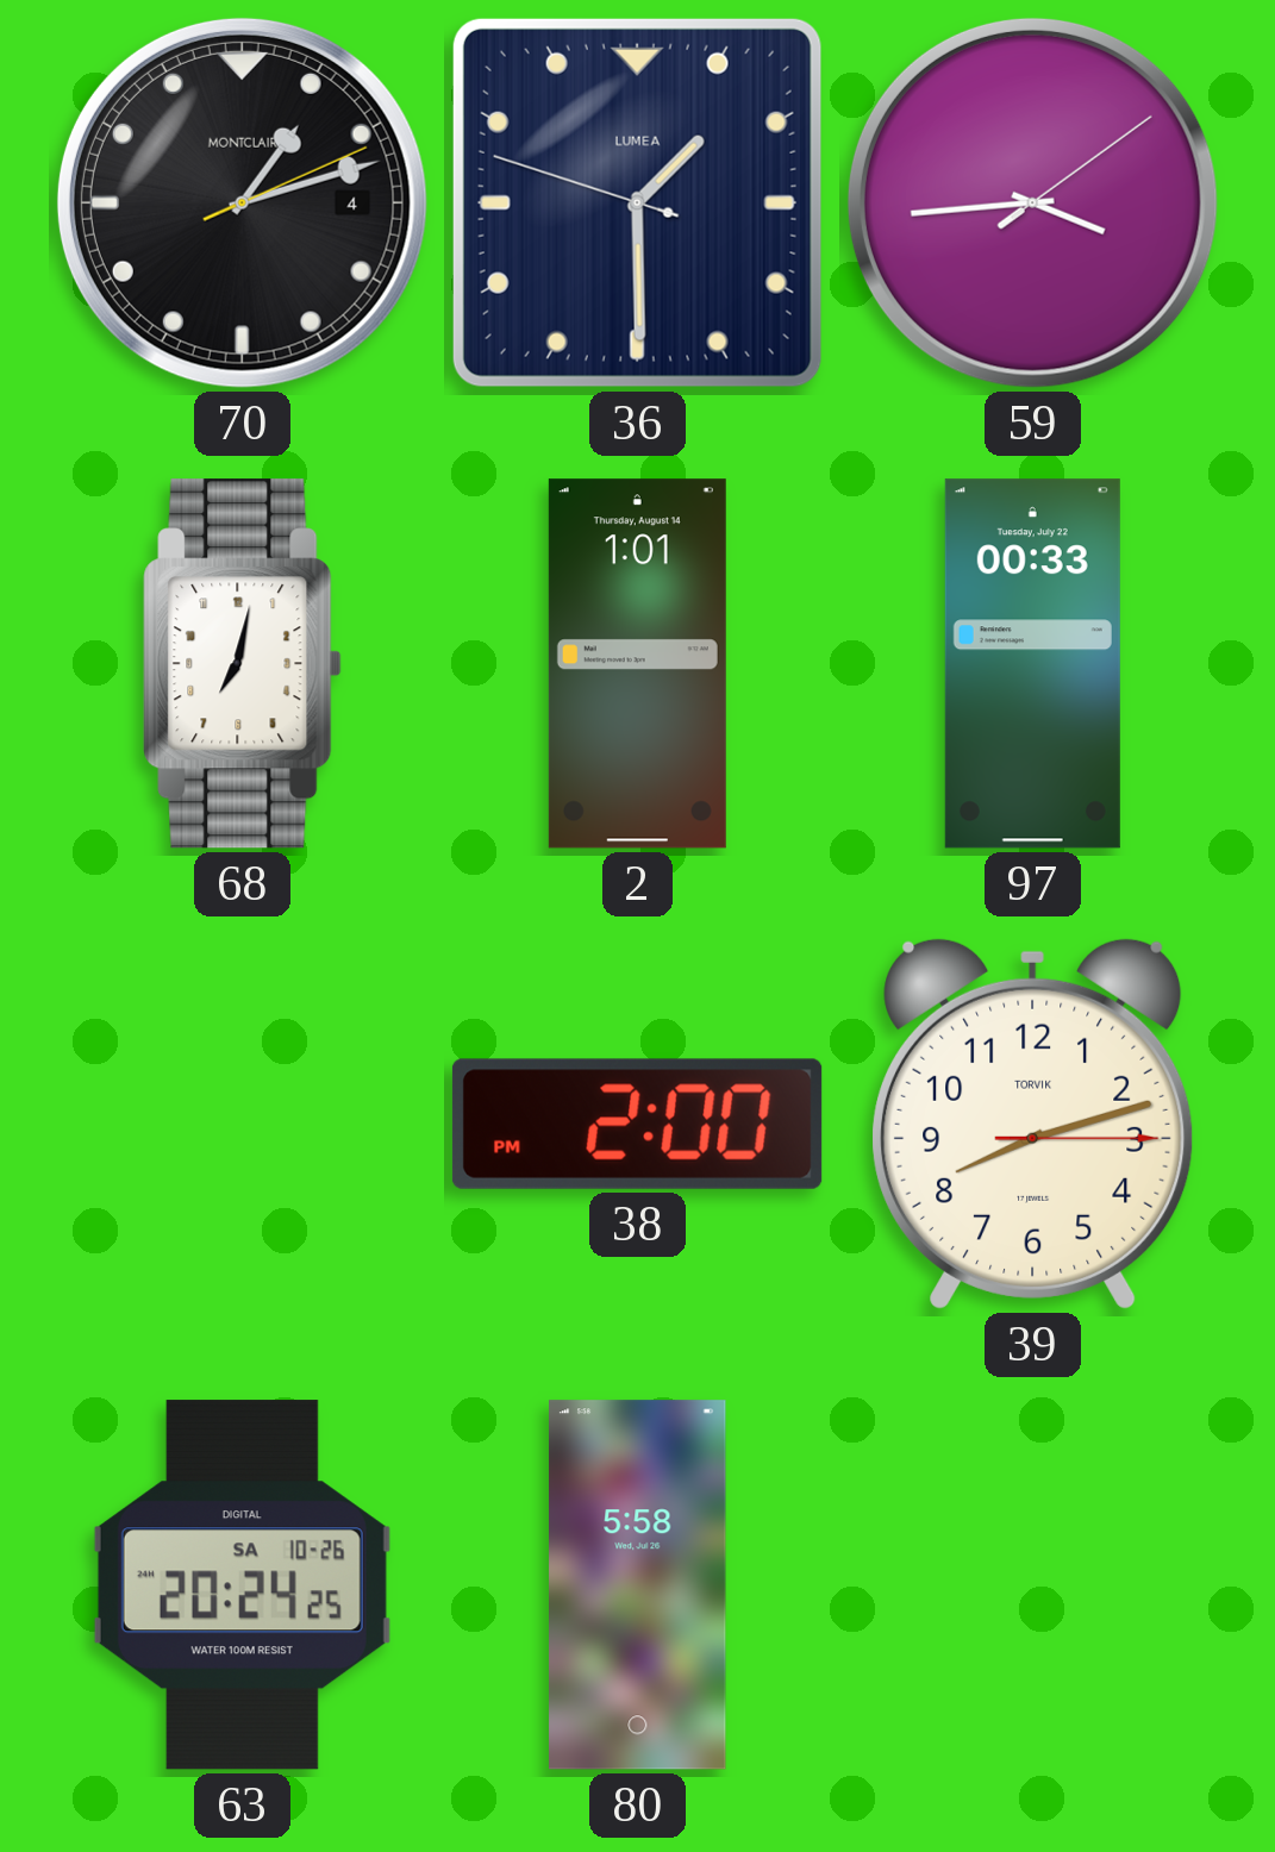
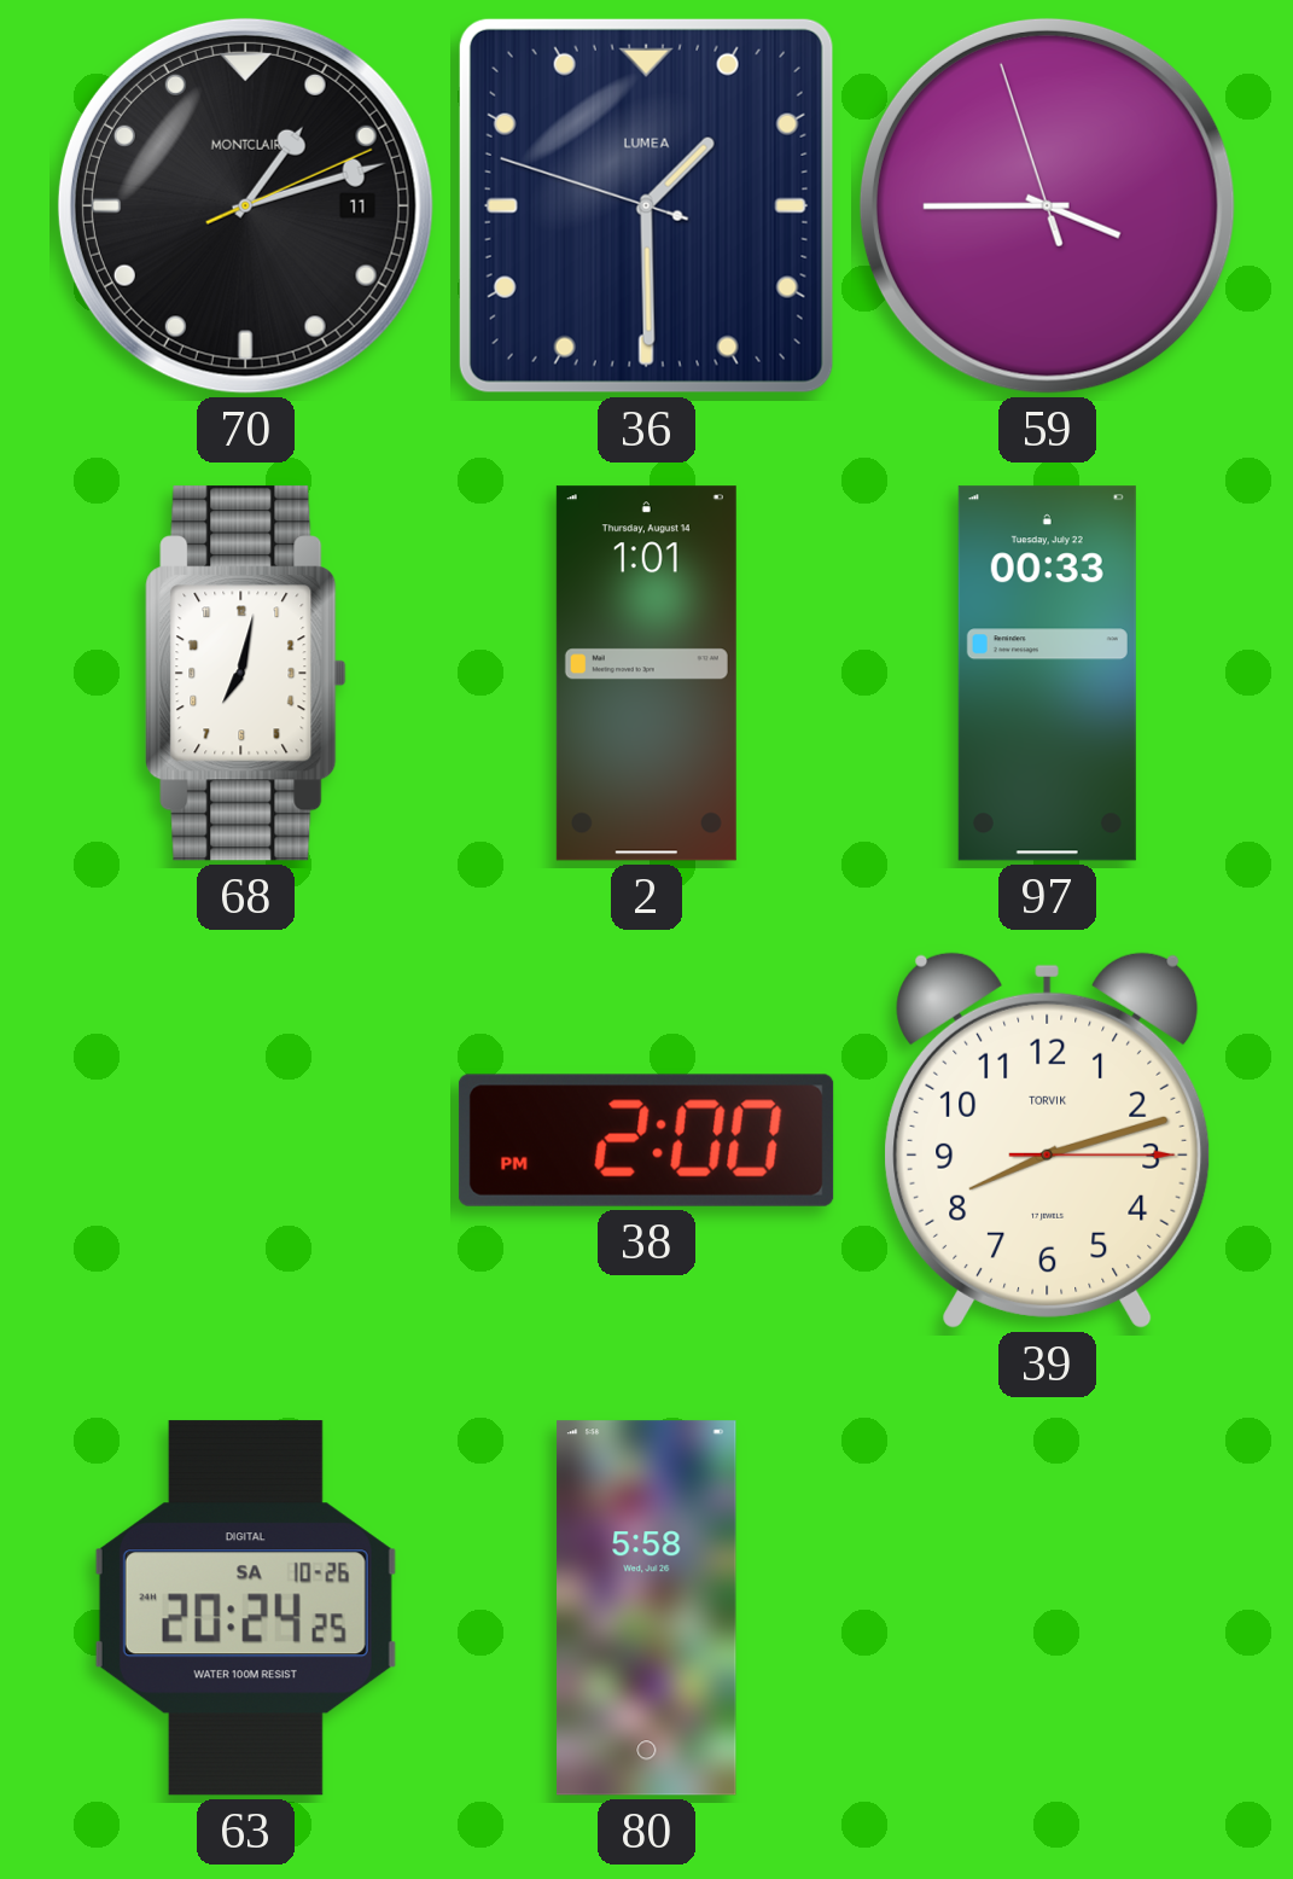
70 date: 4 -> 11
59: 3:44:09 -> 3:44:57
